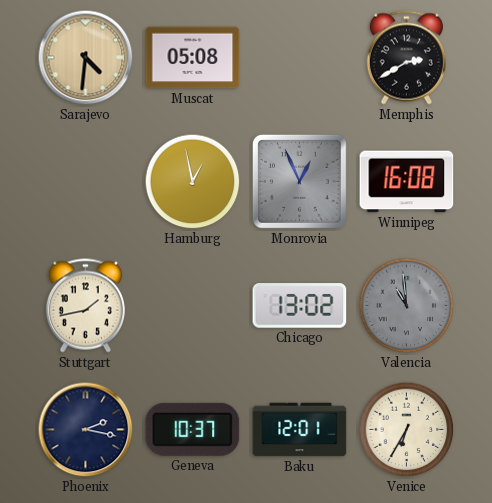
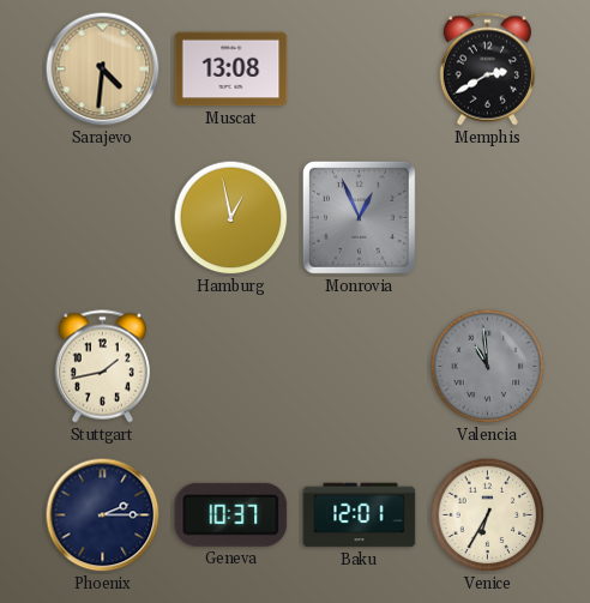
Muscat: 05:08 -> 13:08
Winnipeg: 16:08 -> none
Chicago: 13:02 -> none
Phoenix: 2:17 -> 2:15
